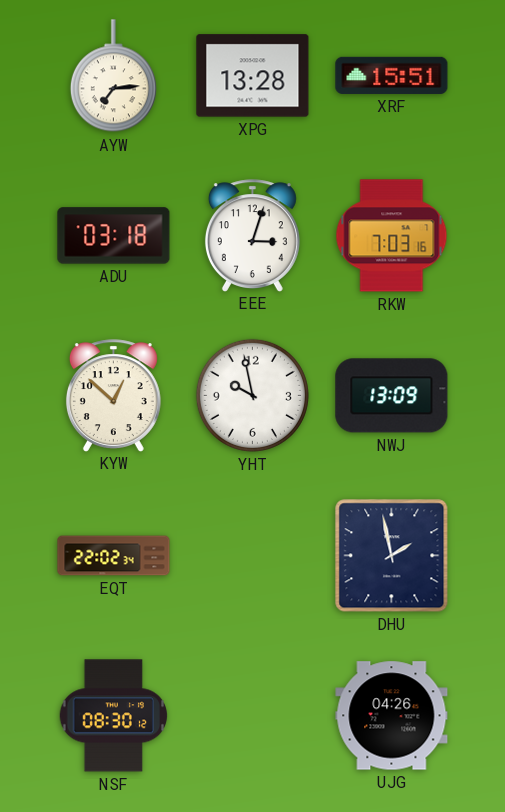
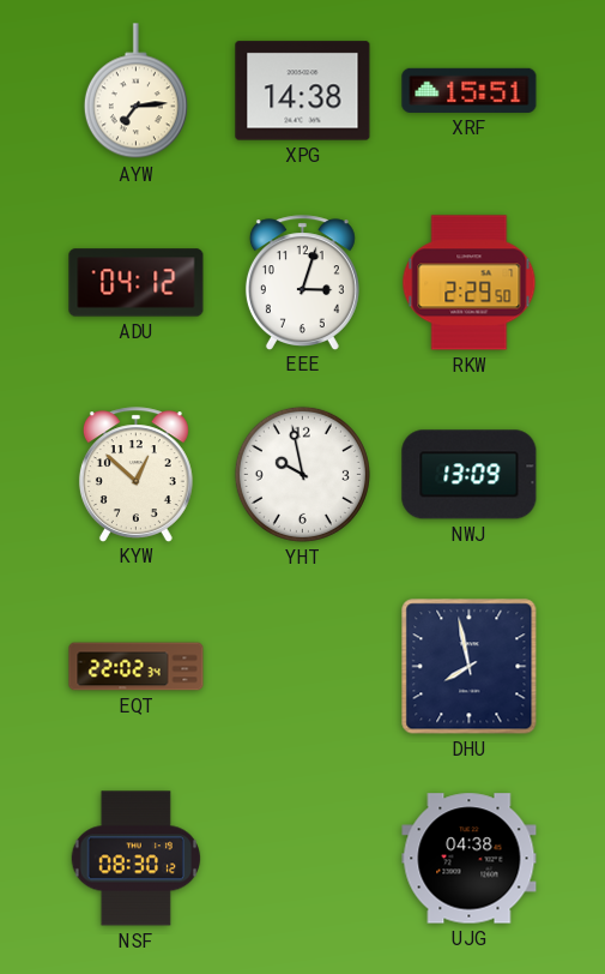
XPG: 13:28 -> 14:38
ADU: 03:18 -> 04:12
RKW: 7:03 -> 2:29
DHU: 1:58 -> 7:58
UJG: 04:26 -> 04:38
